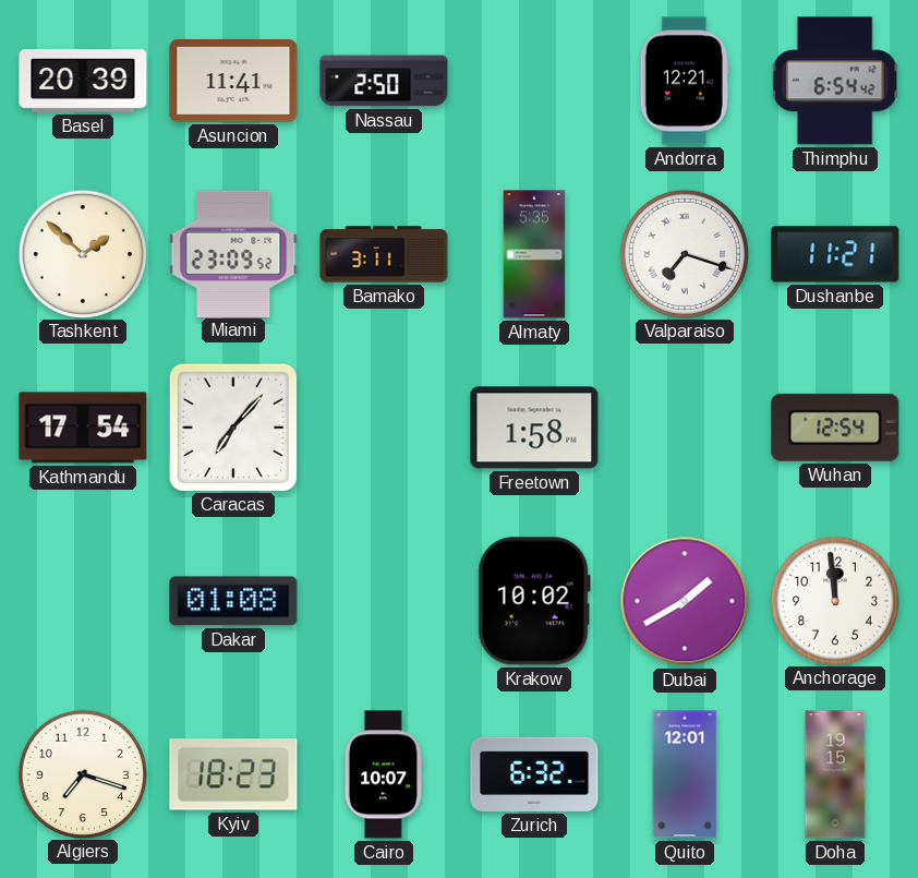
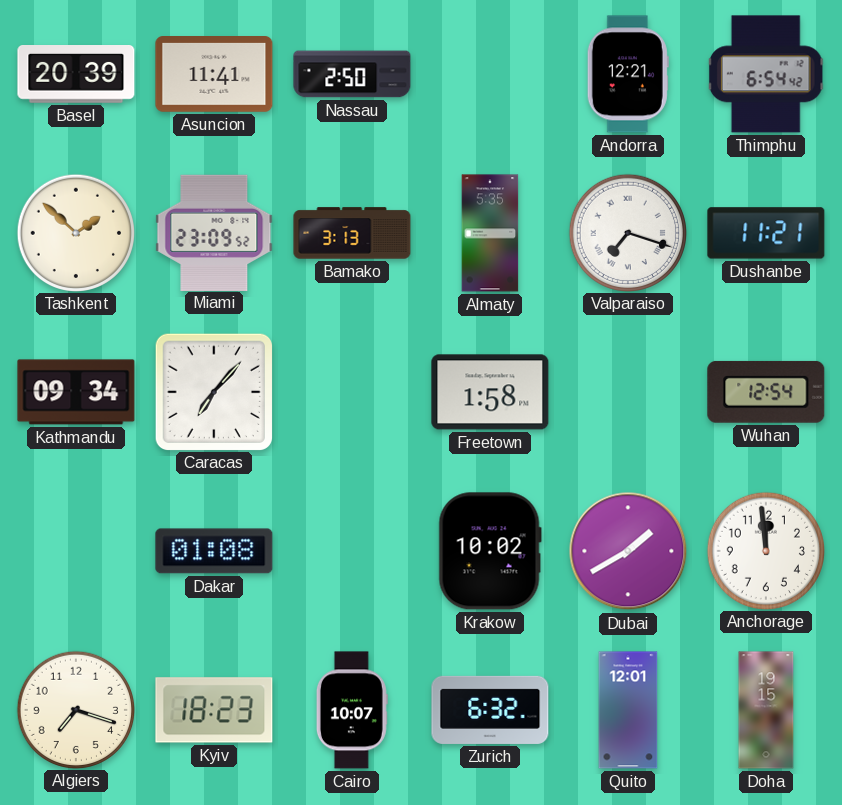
Bamako: 3:11 -> 3:13
Kathmandu: 17:54 -> 09:34
